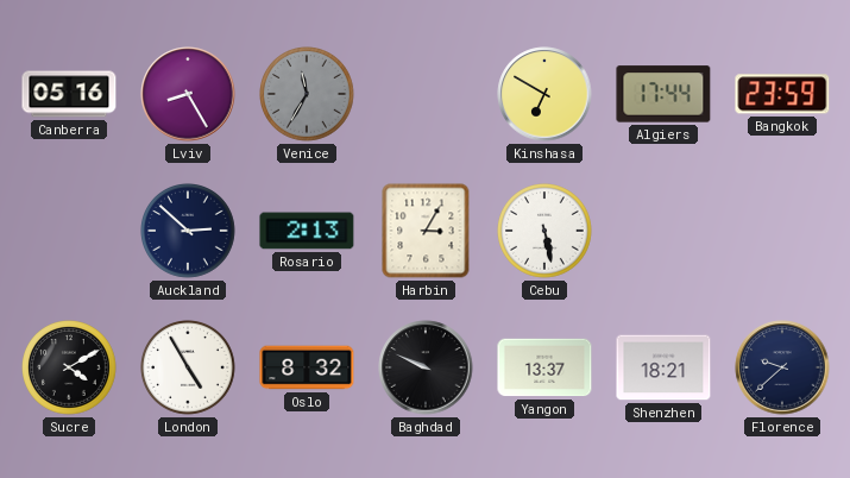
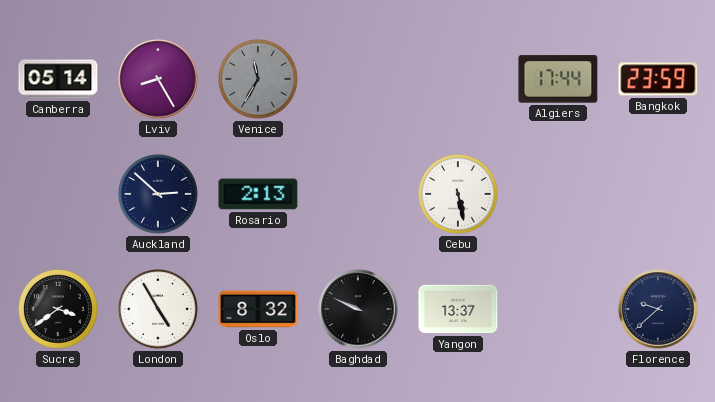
Canberra: 05:16 -> 05:14
Kinshasa: 6:50 -> none
Harbin: 3:05 -> none
Sucre: 4:10 -> 3:39
Shenzhen: 18:21 -> none
